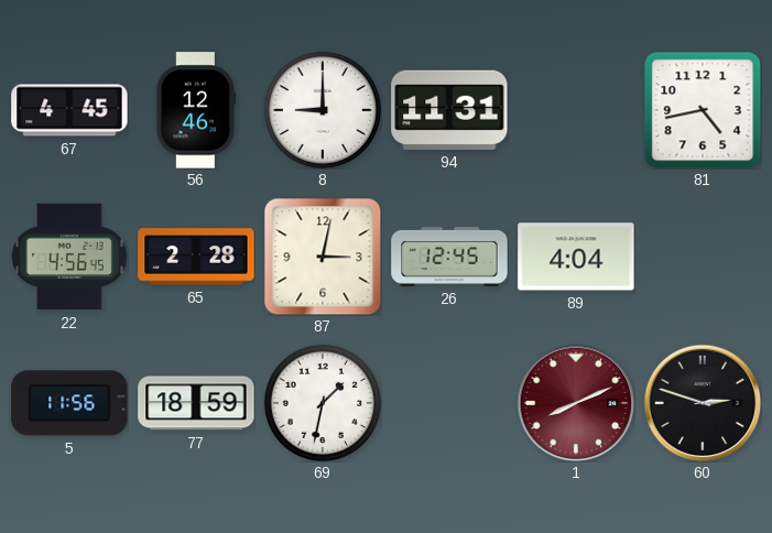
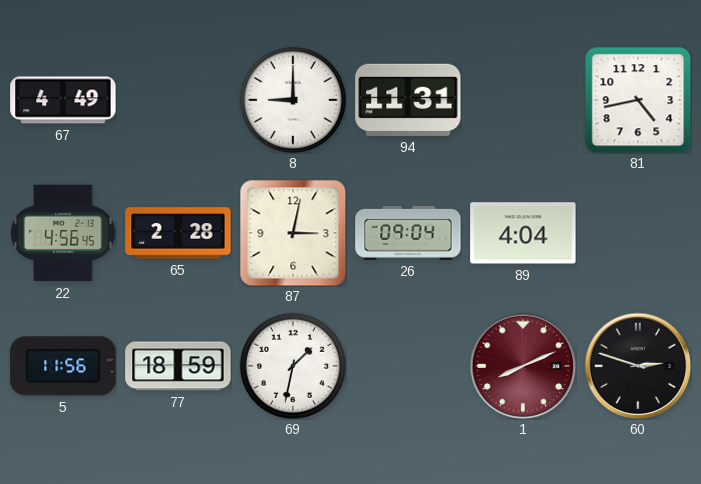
67: 4:45 -> 4:49
56: 12:46 -> none
26: 12:45 -> 09:04
